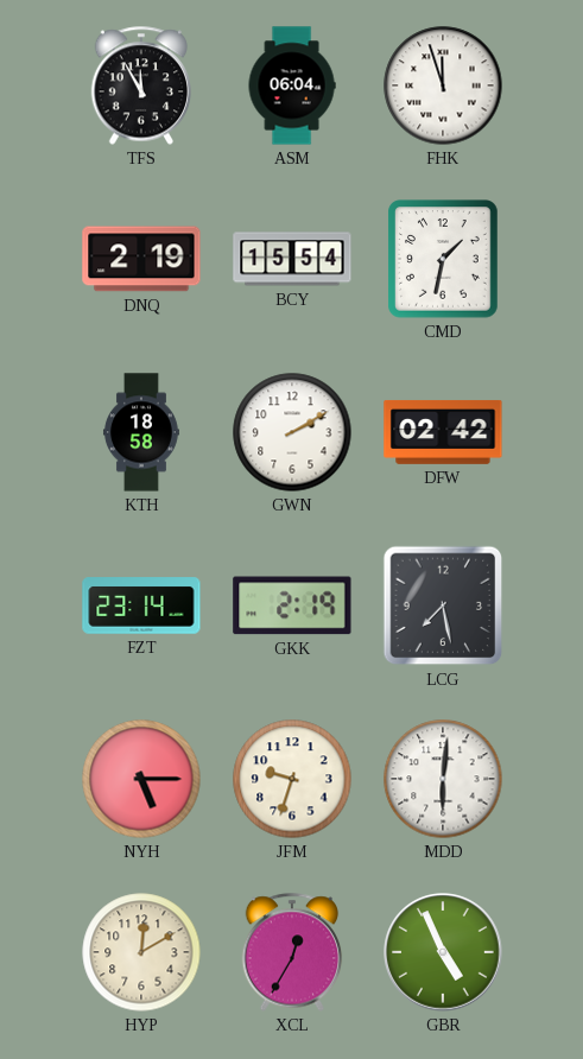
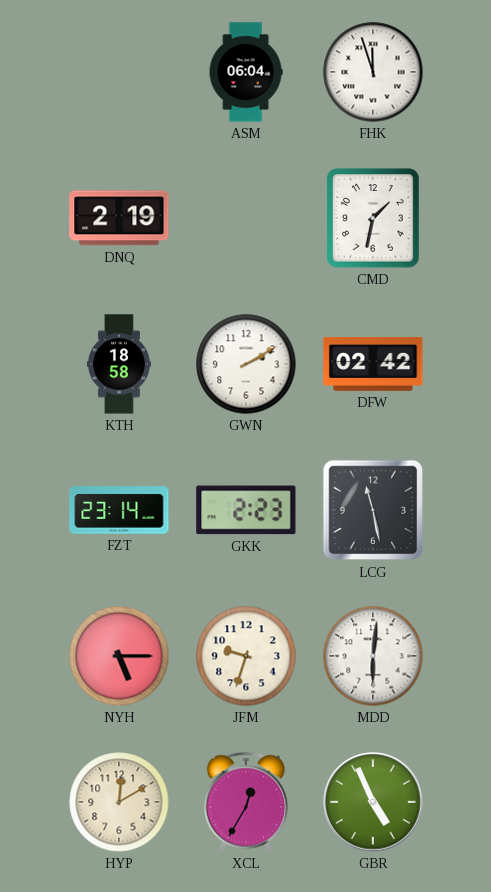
TFS: 11:55 -> none
BCY: 15:54 -> none
GKK: 2:19 -> 2:23
LCG: 7:28 -> 11:28
